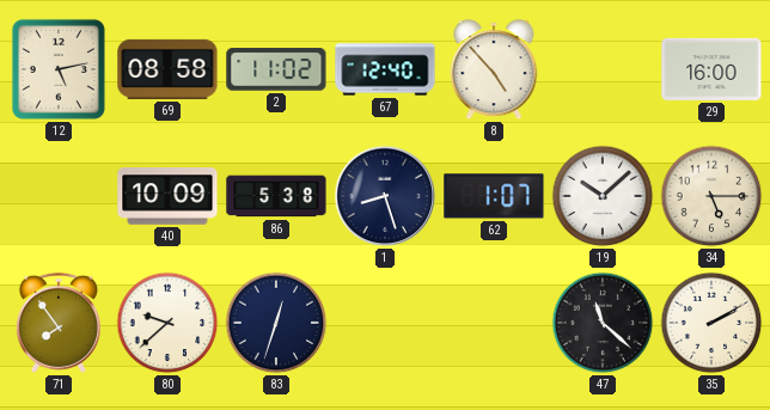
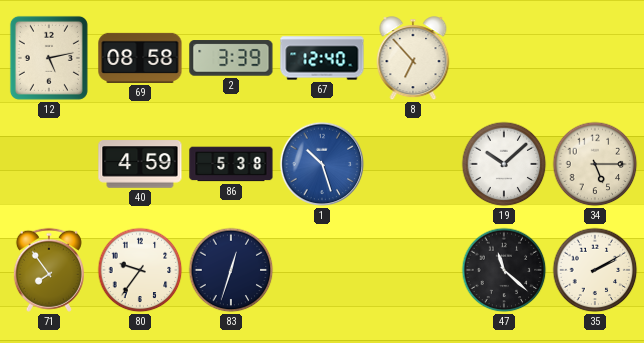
2: 11:02 -> 3:39
8: 4:53 -> 6:53
29: 16:00 -> none
40: 10:09 -> 4:59
1: 8:27 -> 10:27
1 dial: navy -> blue
62: 1:07 -> none
80: 9:38 -> 9:36
